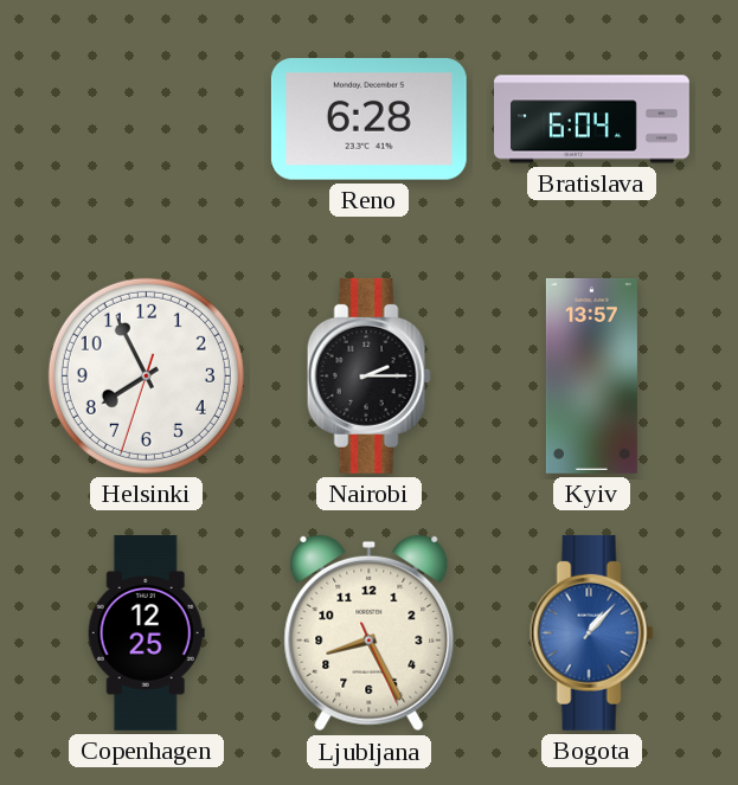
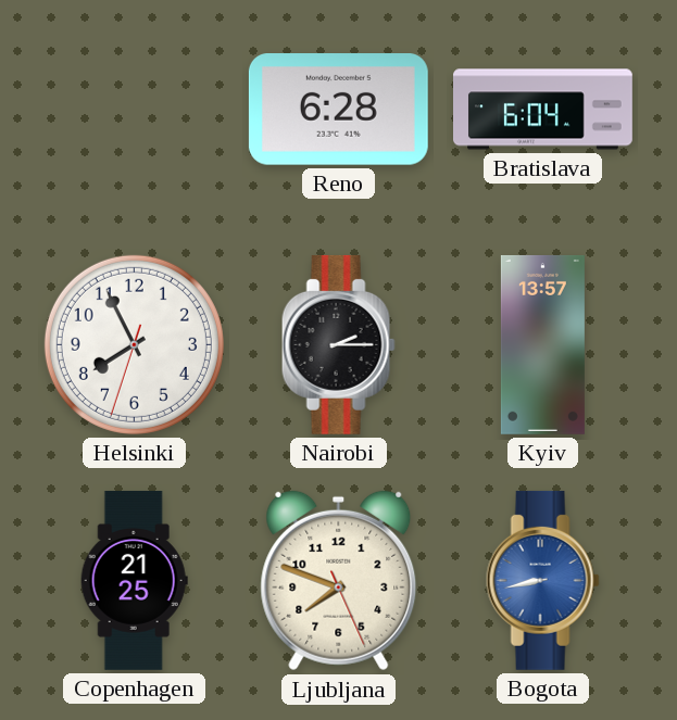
Copenhagen: 12:25 -> 21:25
Ljubljana: 8:25 -> 7:48
Bogota: 1:07 -> 8:43
